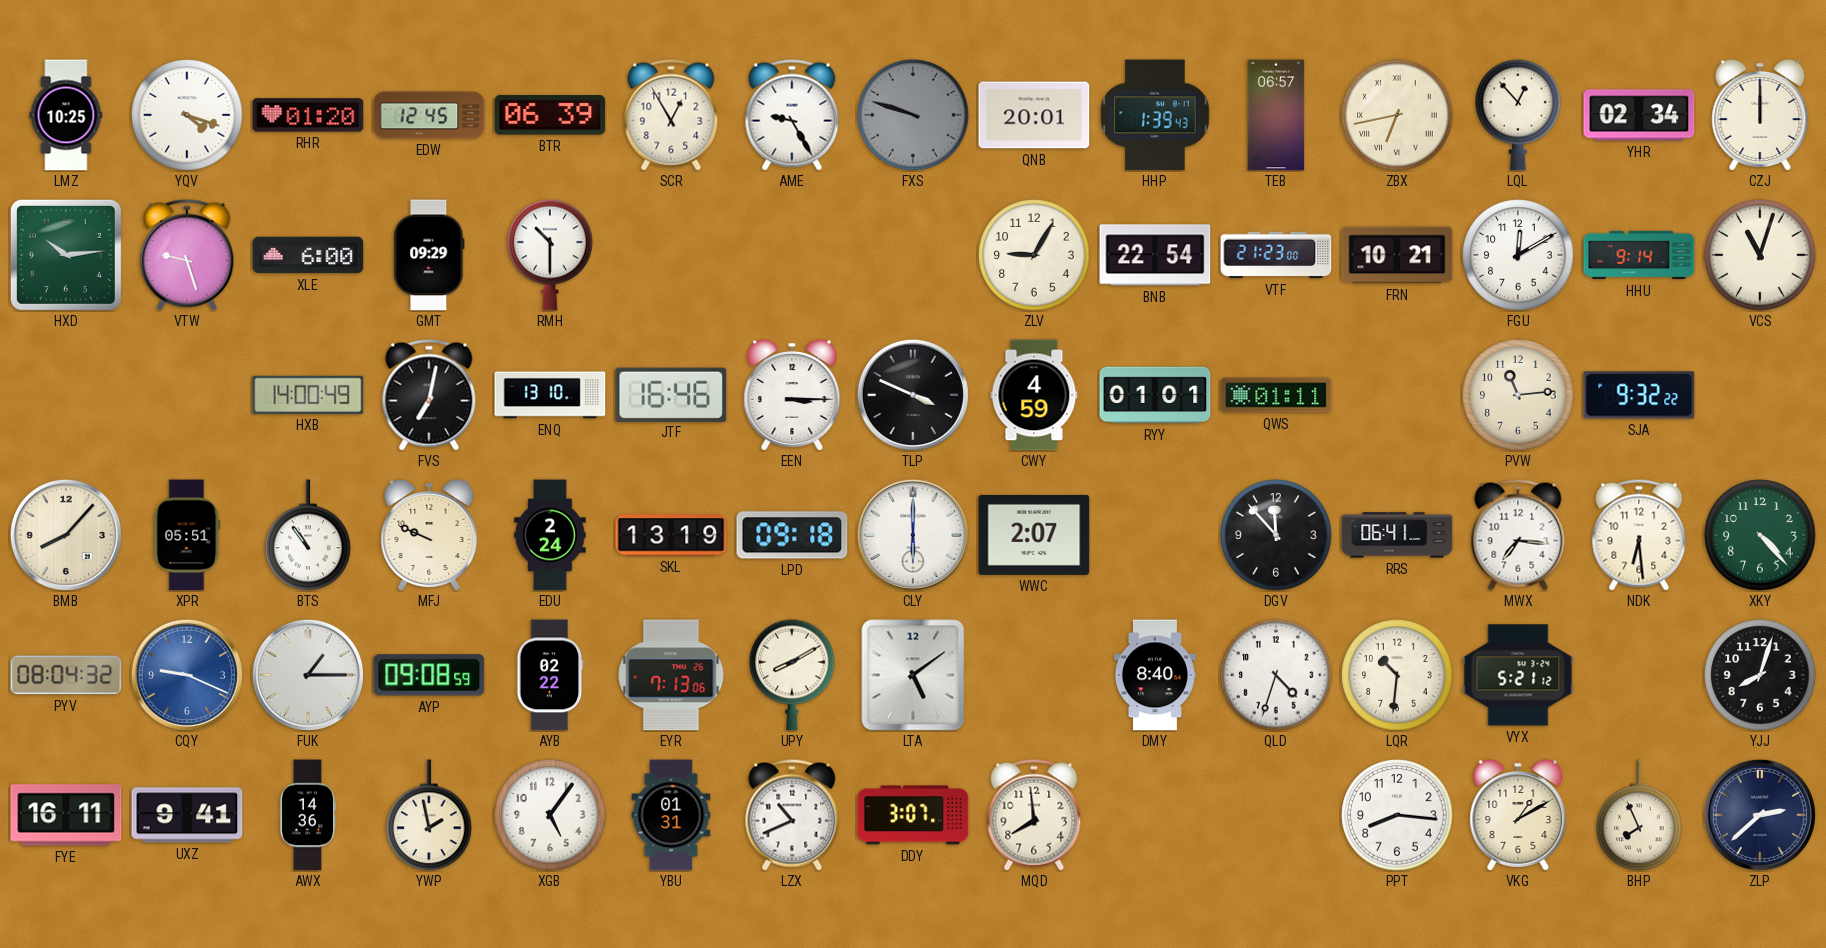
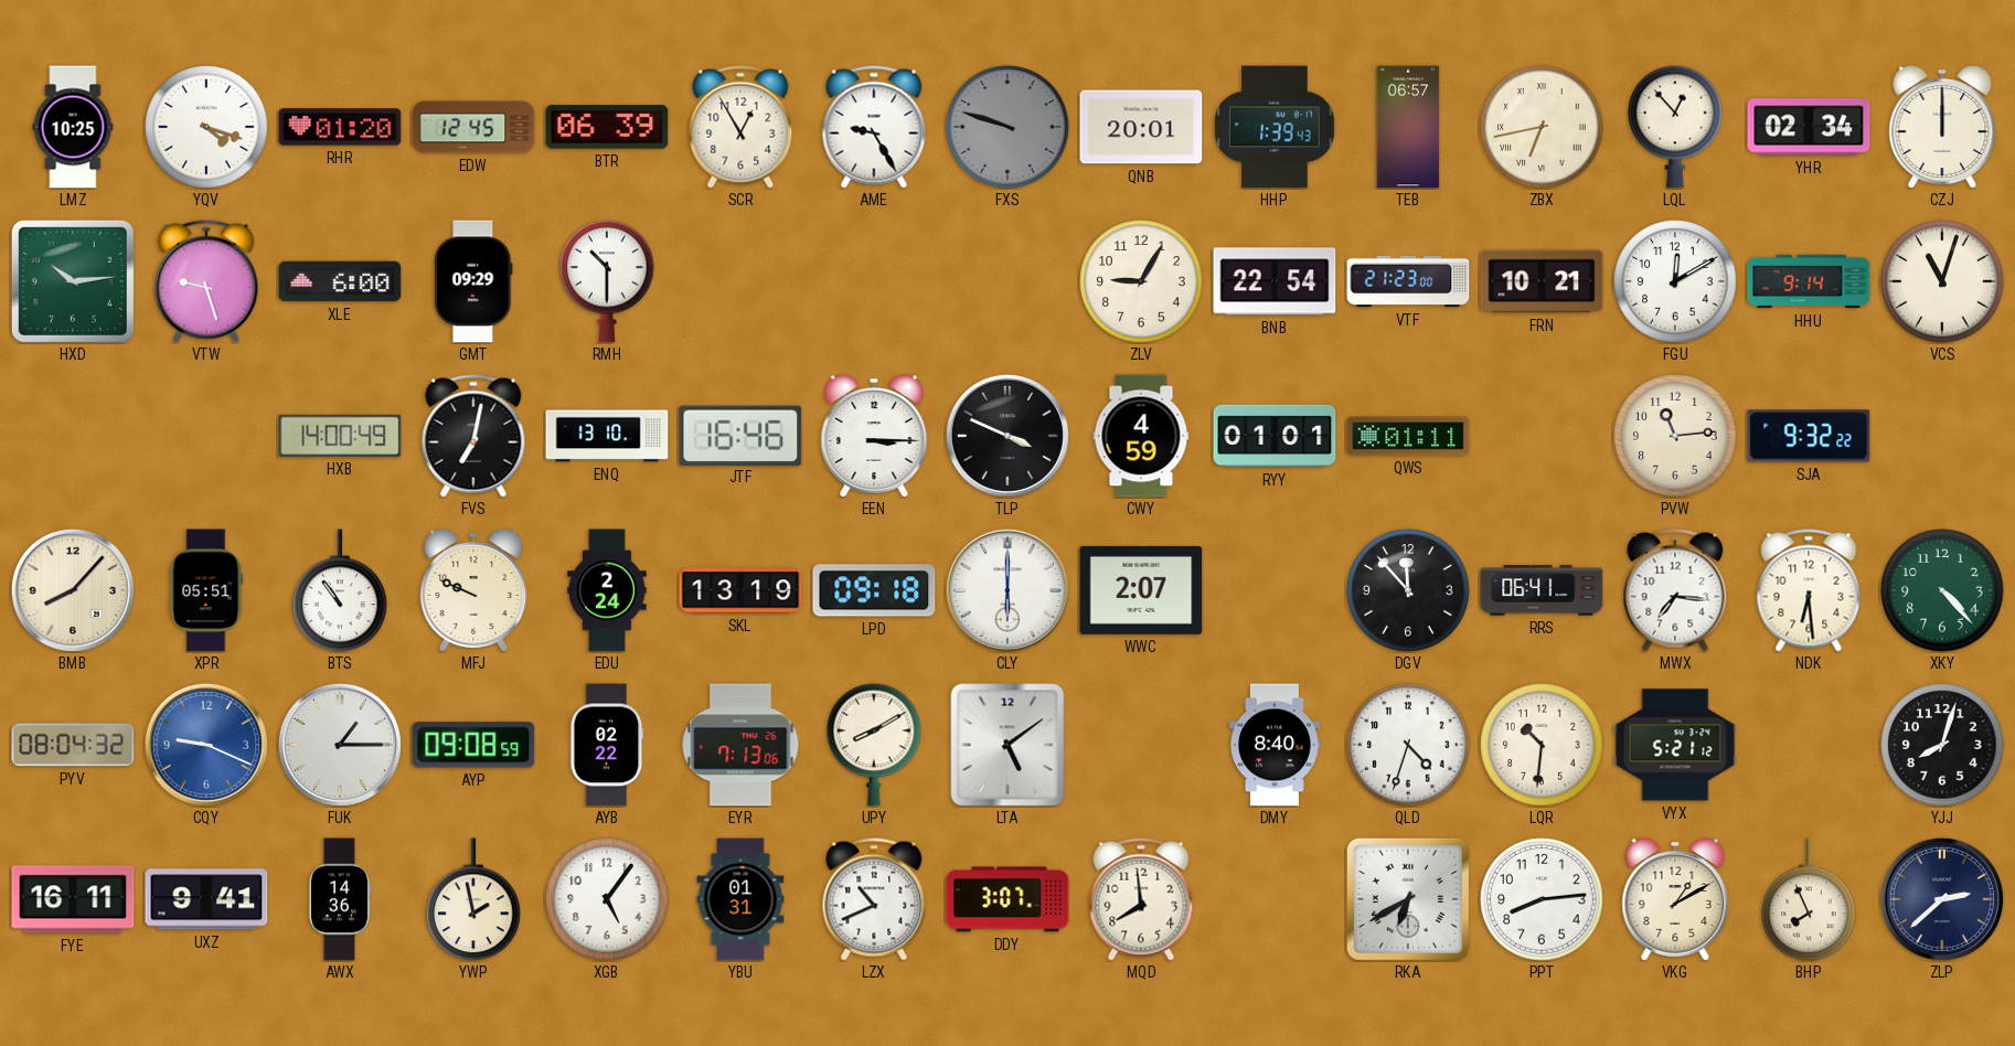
RKA: none -> 6:40
PPT: 8:16 -> 8:14
